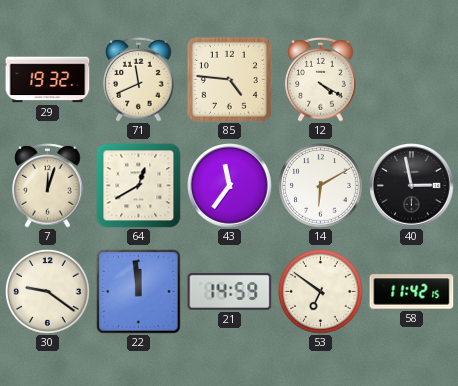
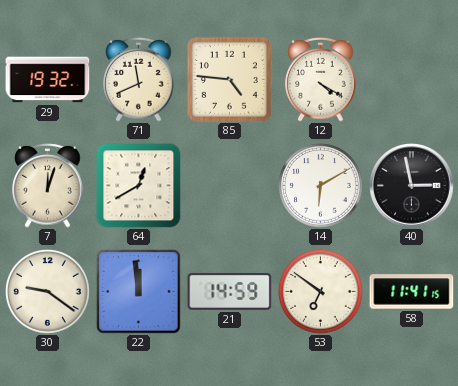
43: 11:36 -> none
58: 11:42 -> 11:41
